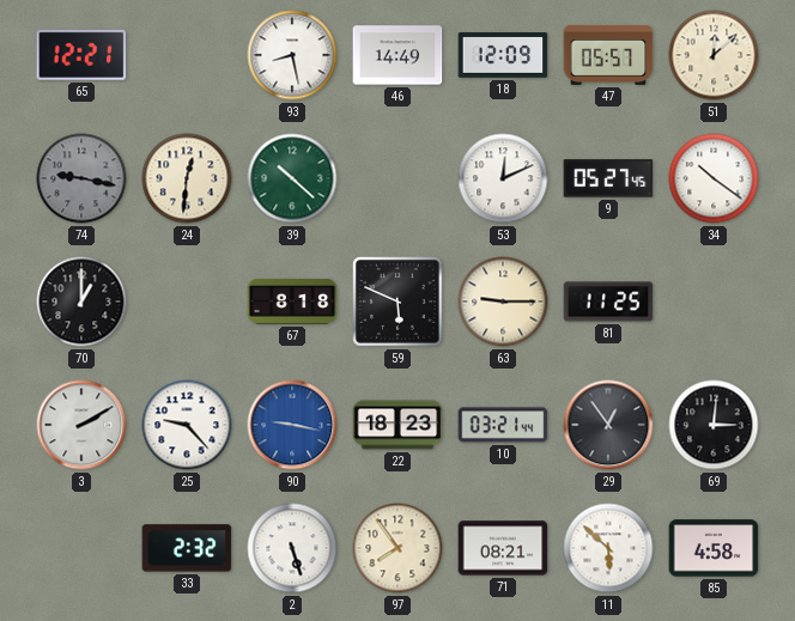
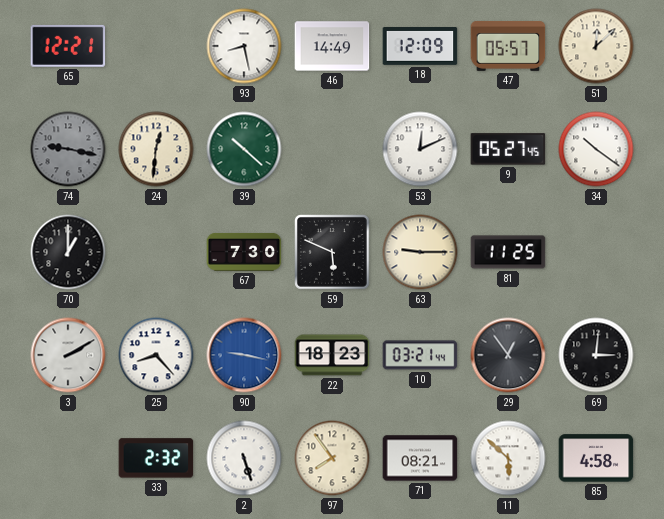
67: 8:18 -> 7:30
25: 9:23 -> 8:23
